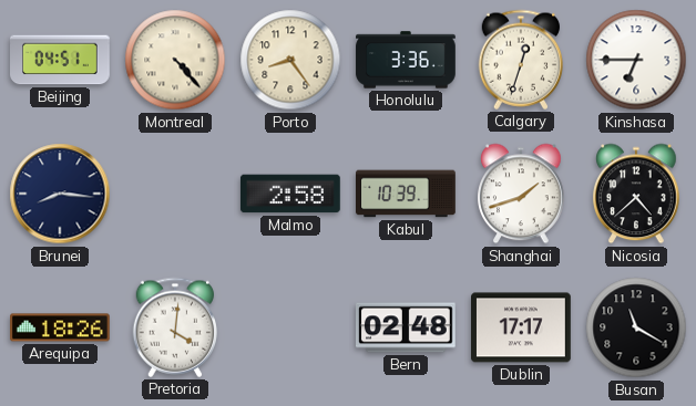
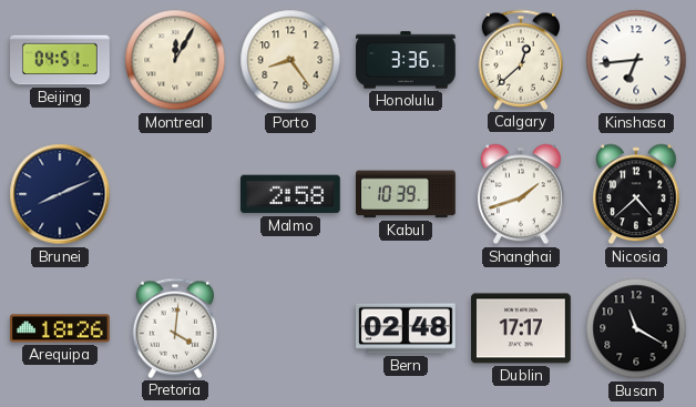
Montreal: 4:23 -> 12:05
Calgary: 12:33 -> 12:38
Kinshasa: 6:45 -> 6:44
Brunei: 8:16 -> 8:11
